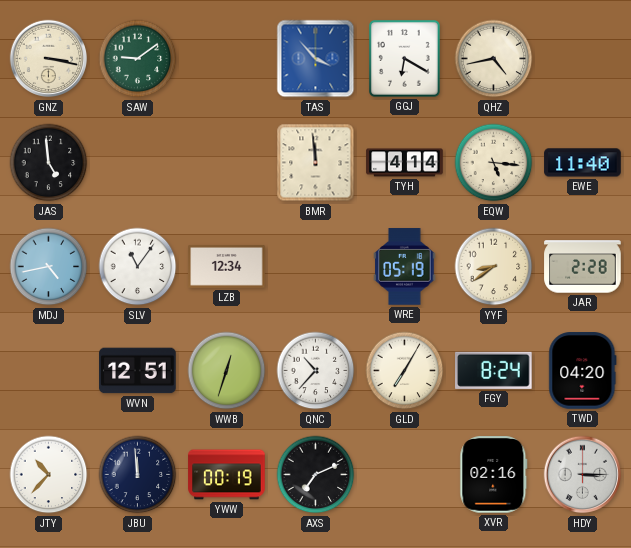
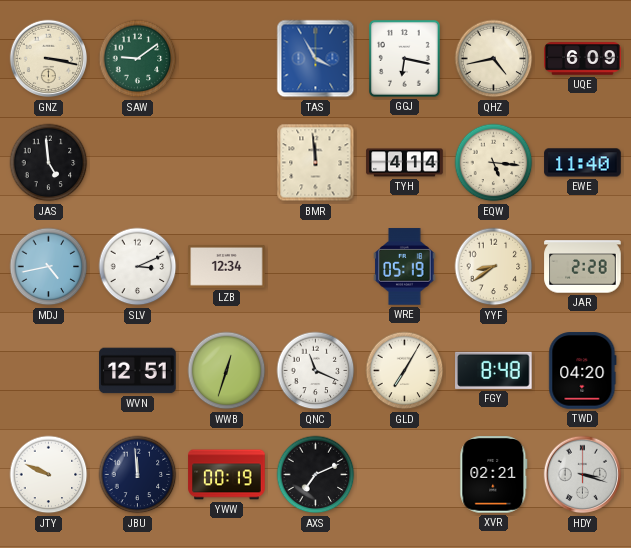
TAS: 3:53 -> 3:55
GGJ: 6:20 -> 6:17
UQE: none -> 6:09
SLV: 11:06 -> 3:11
QNC: 10:37 -> 11:19
FGY: 8:24 -> 8:48
JTY: 10:37 -> 9:49
XVR: 02:16 -> 02:21
HDY: 3:15 -> 3:18
